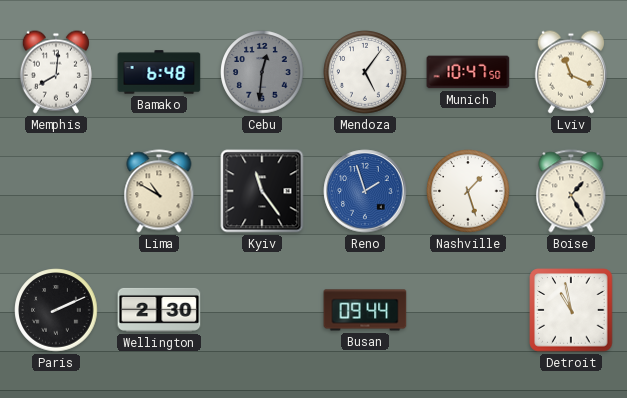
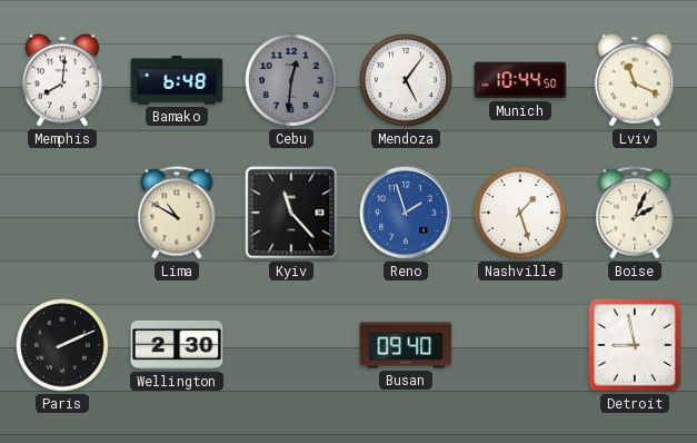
Munich: 10:47 -> 10:44
Kyiv: 11:24 -> 11:23
Boise: 1:25 -> 2:04
Busan: 09:44 -> 09:40
Detroit: 10:58 -> 8:58
